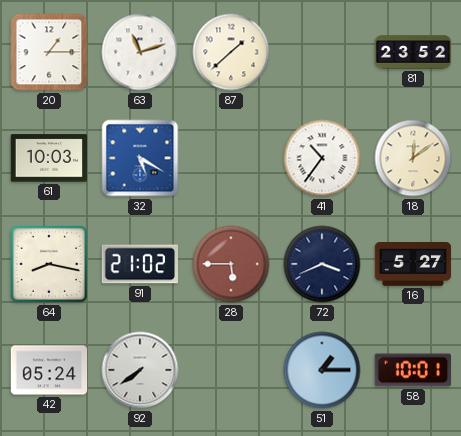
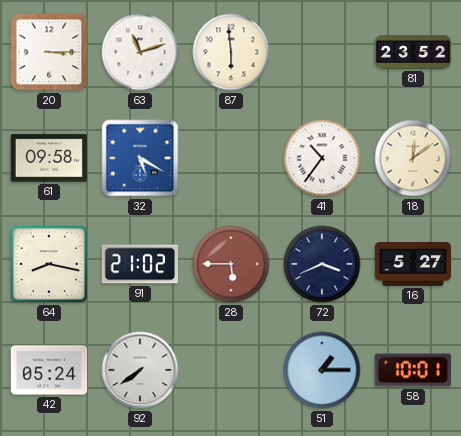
20: 1:15 -> 3:15
87: 1:38 -> 5:59
61: 10:03 -> 09:58
